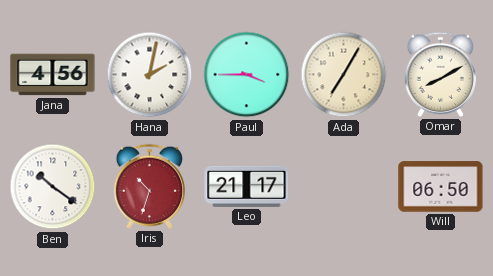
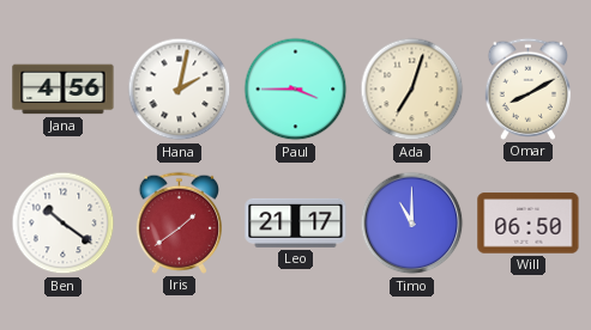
Ada: 7:05 -> 7:03
Iris: 10:33 -> 1:39
Timo: none -> 11:00
